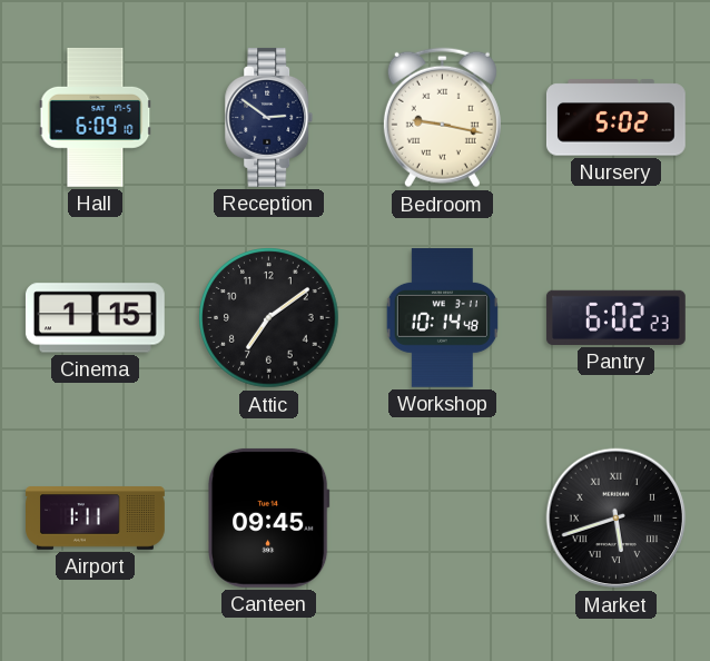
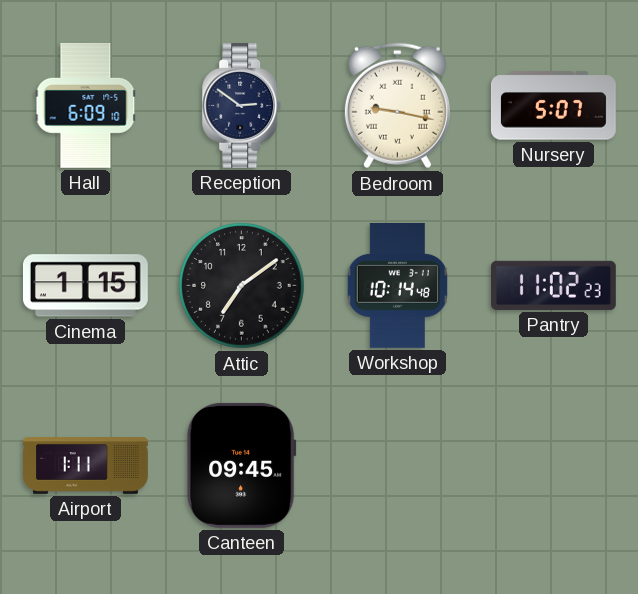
Nursery: 5:02 -> 5:07
Pantry: 6:02 -> 11:02
Market: 5:42 -> none
